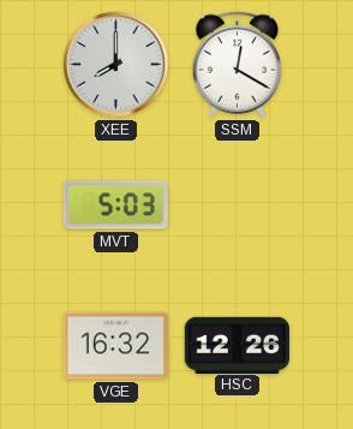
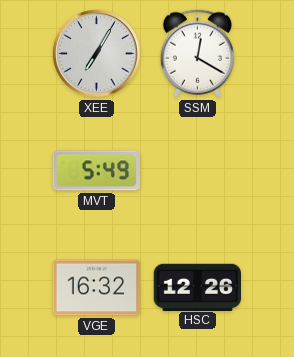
XEE: 8:00 -> 7:05
MVT: 5:03 -> 5:49
